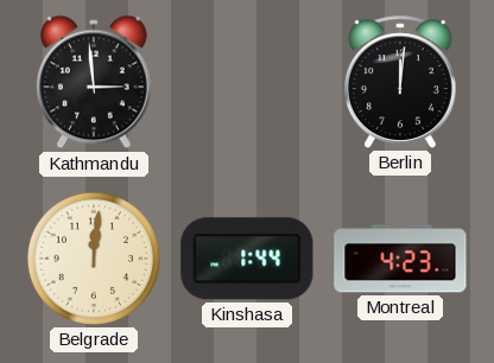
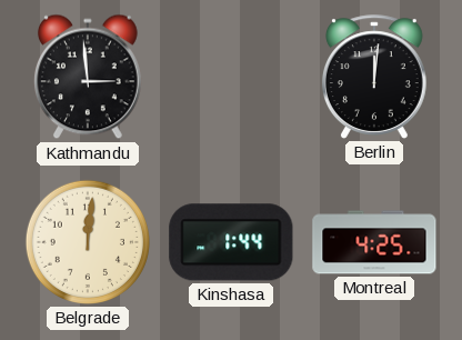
Montreal: 4:23 -> 4:25
